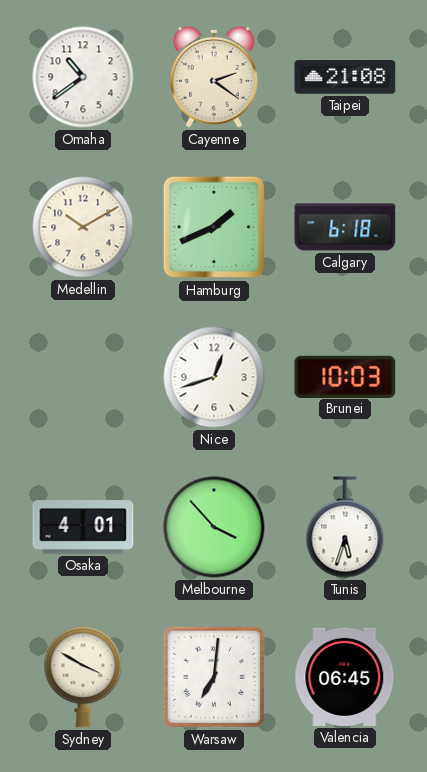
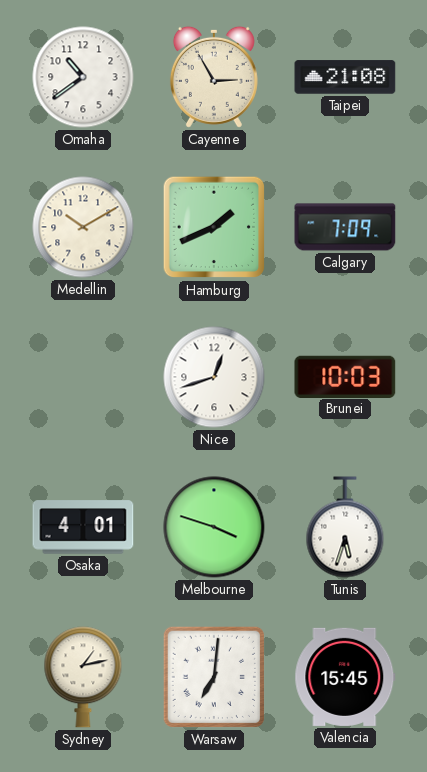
Cayenne: 2:21 -> 2:55
Calgary: 6:18 -> 7:09
Melbourne: 3:53 -> 3:48
Sydney: 3:50 -> 1:13
Valencia: 06:45 -> 15:45
